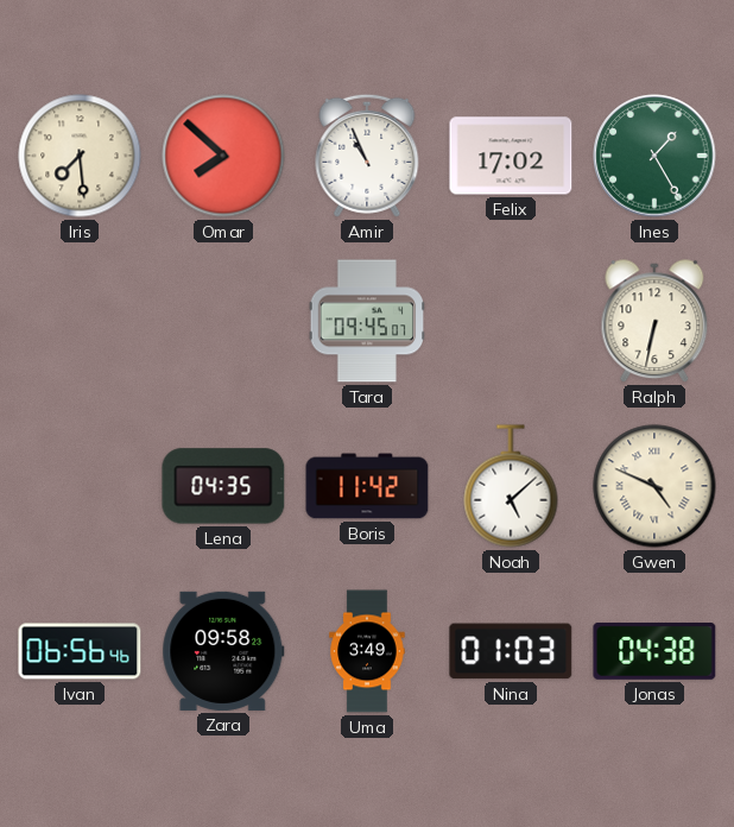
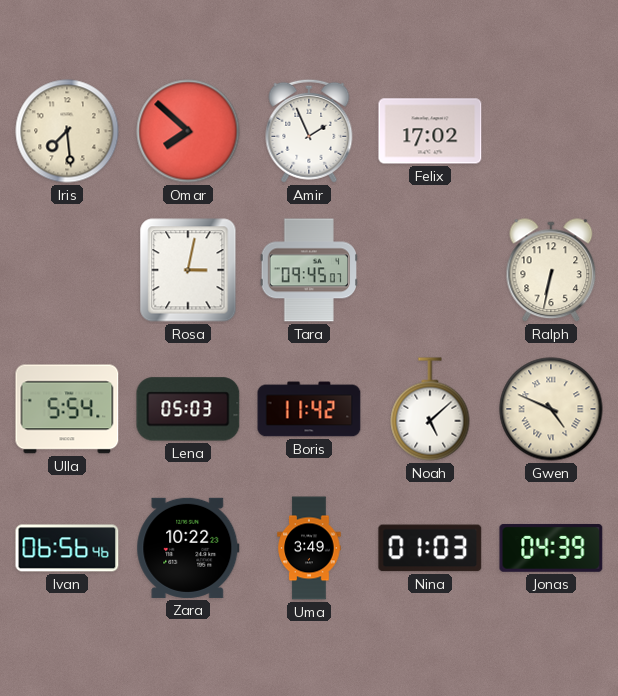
Amir: 10:56 -> 1:56
Ines: 1:25 -> none
Rosa: none -> 3:02
Ulla: none -> 5:54
Lena: 04:35 -> 05:03
Zara: 09:58 -> 10:22
Jonas: 04:38 -> 04:39
